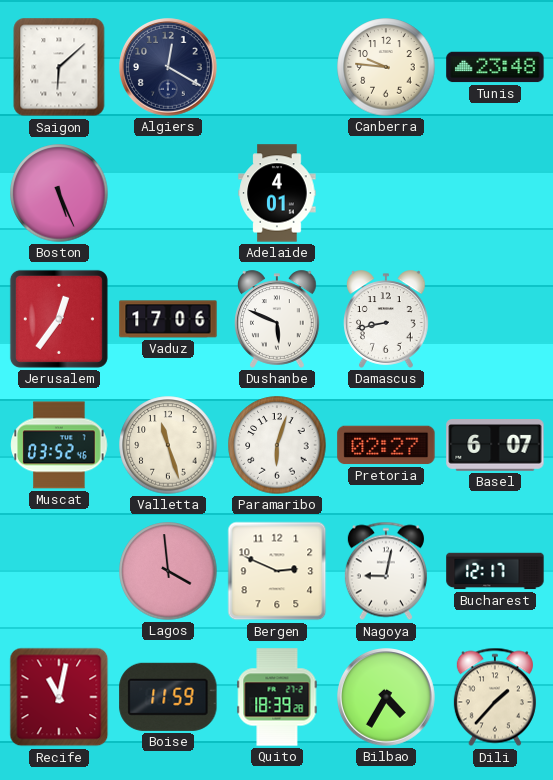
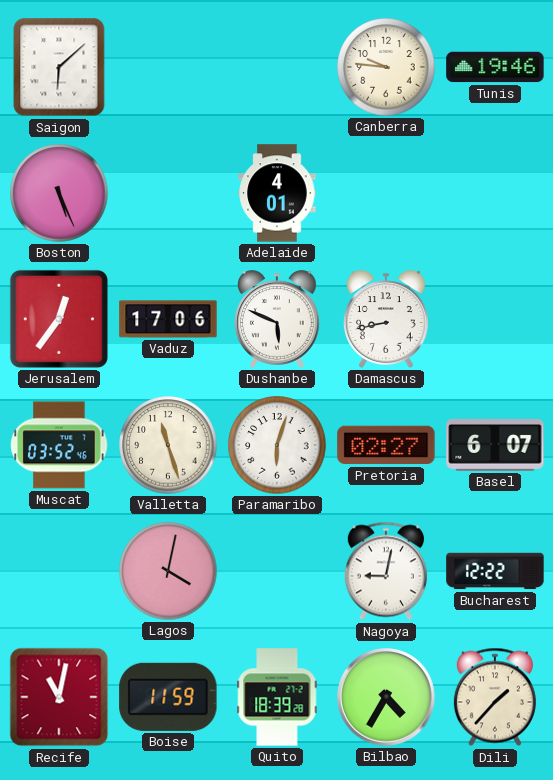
Algiers: 12:20 -> none
Tunis: 23:48 -> 19:46
Lagos: 3:59 -> 4:02
Bergen: 2:49 -> none
Bucharest: 12:17 -> 12:22
